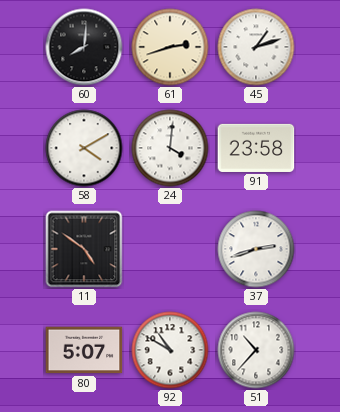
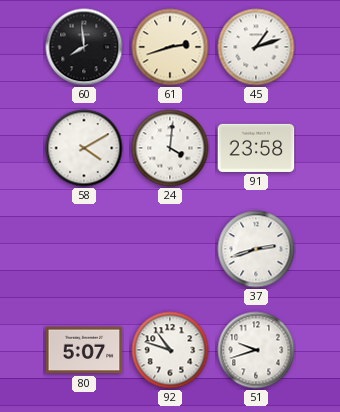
60: 8:01 -> 7:59
11: 4:51 -> none
92: 10:50 -> 10:48
51: 10:37 -> 9:42
